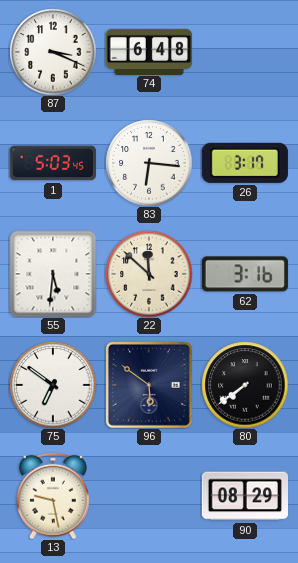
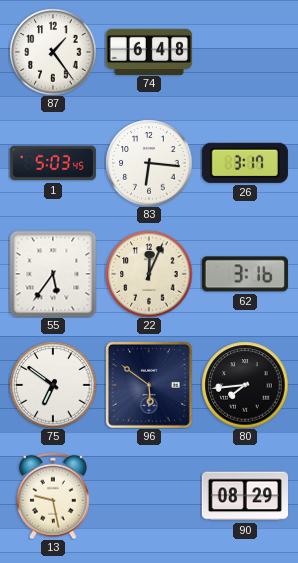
87: 3:19 -> 1:24
55: 5:31 -> 5:36
22: 11:52 -> 12:04
80: 7:39 -> 7:44
